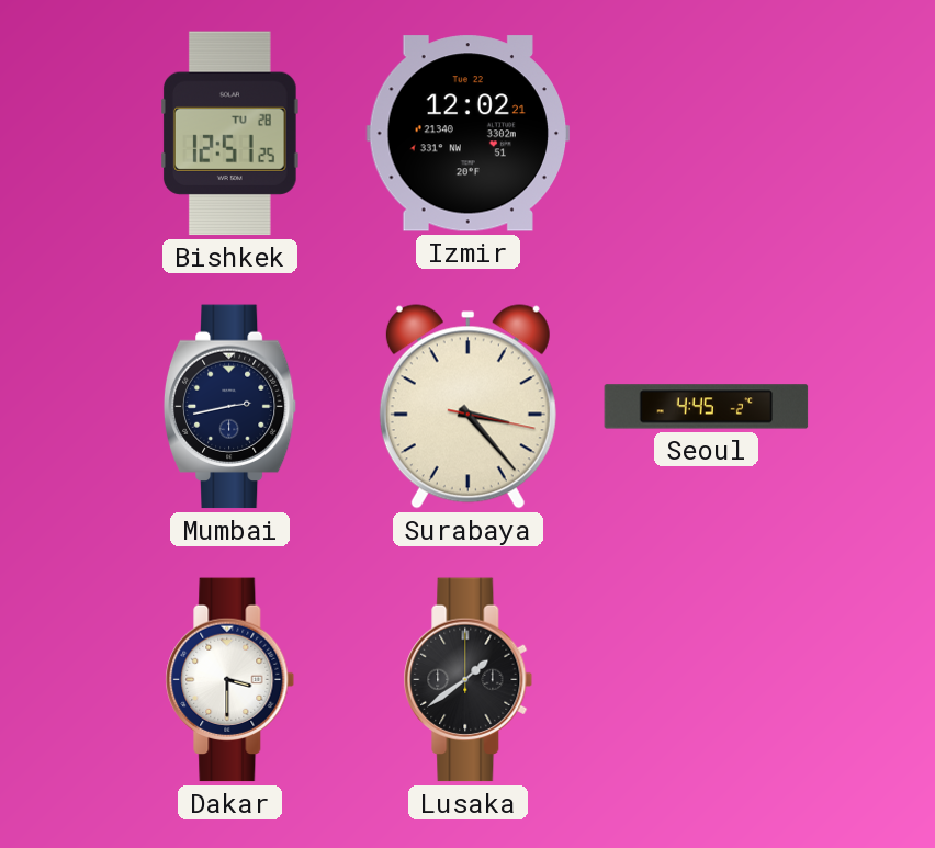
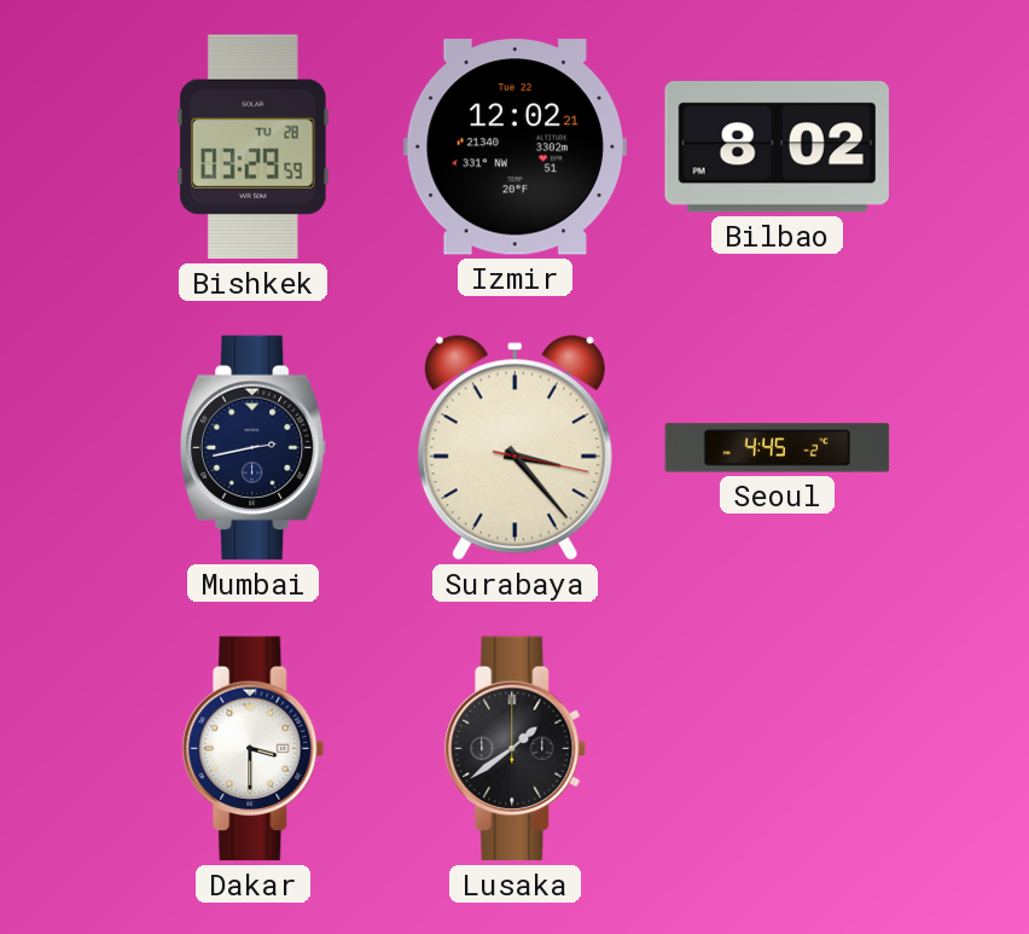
Bishkek: 12:51 -> 03:29
Bilbao: none -> 8:02
